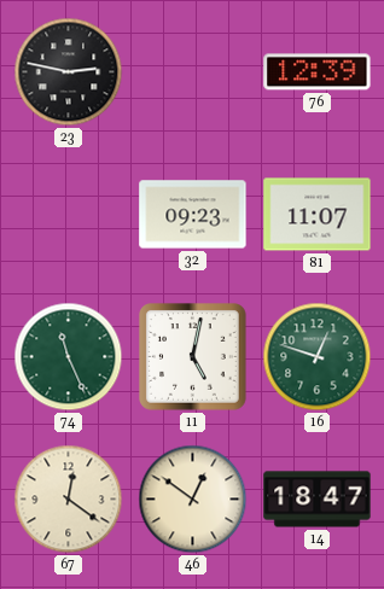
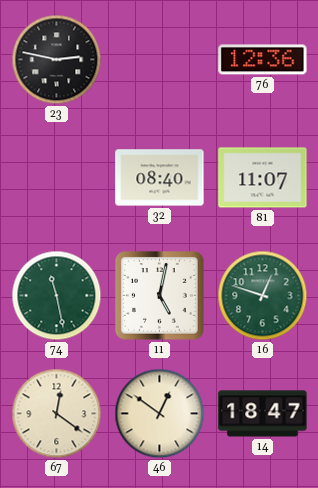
76: 12:39 -> 12:36
32: 09:23 -> 08:40
74: 11:26 -> 11:28
